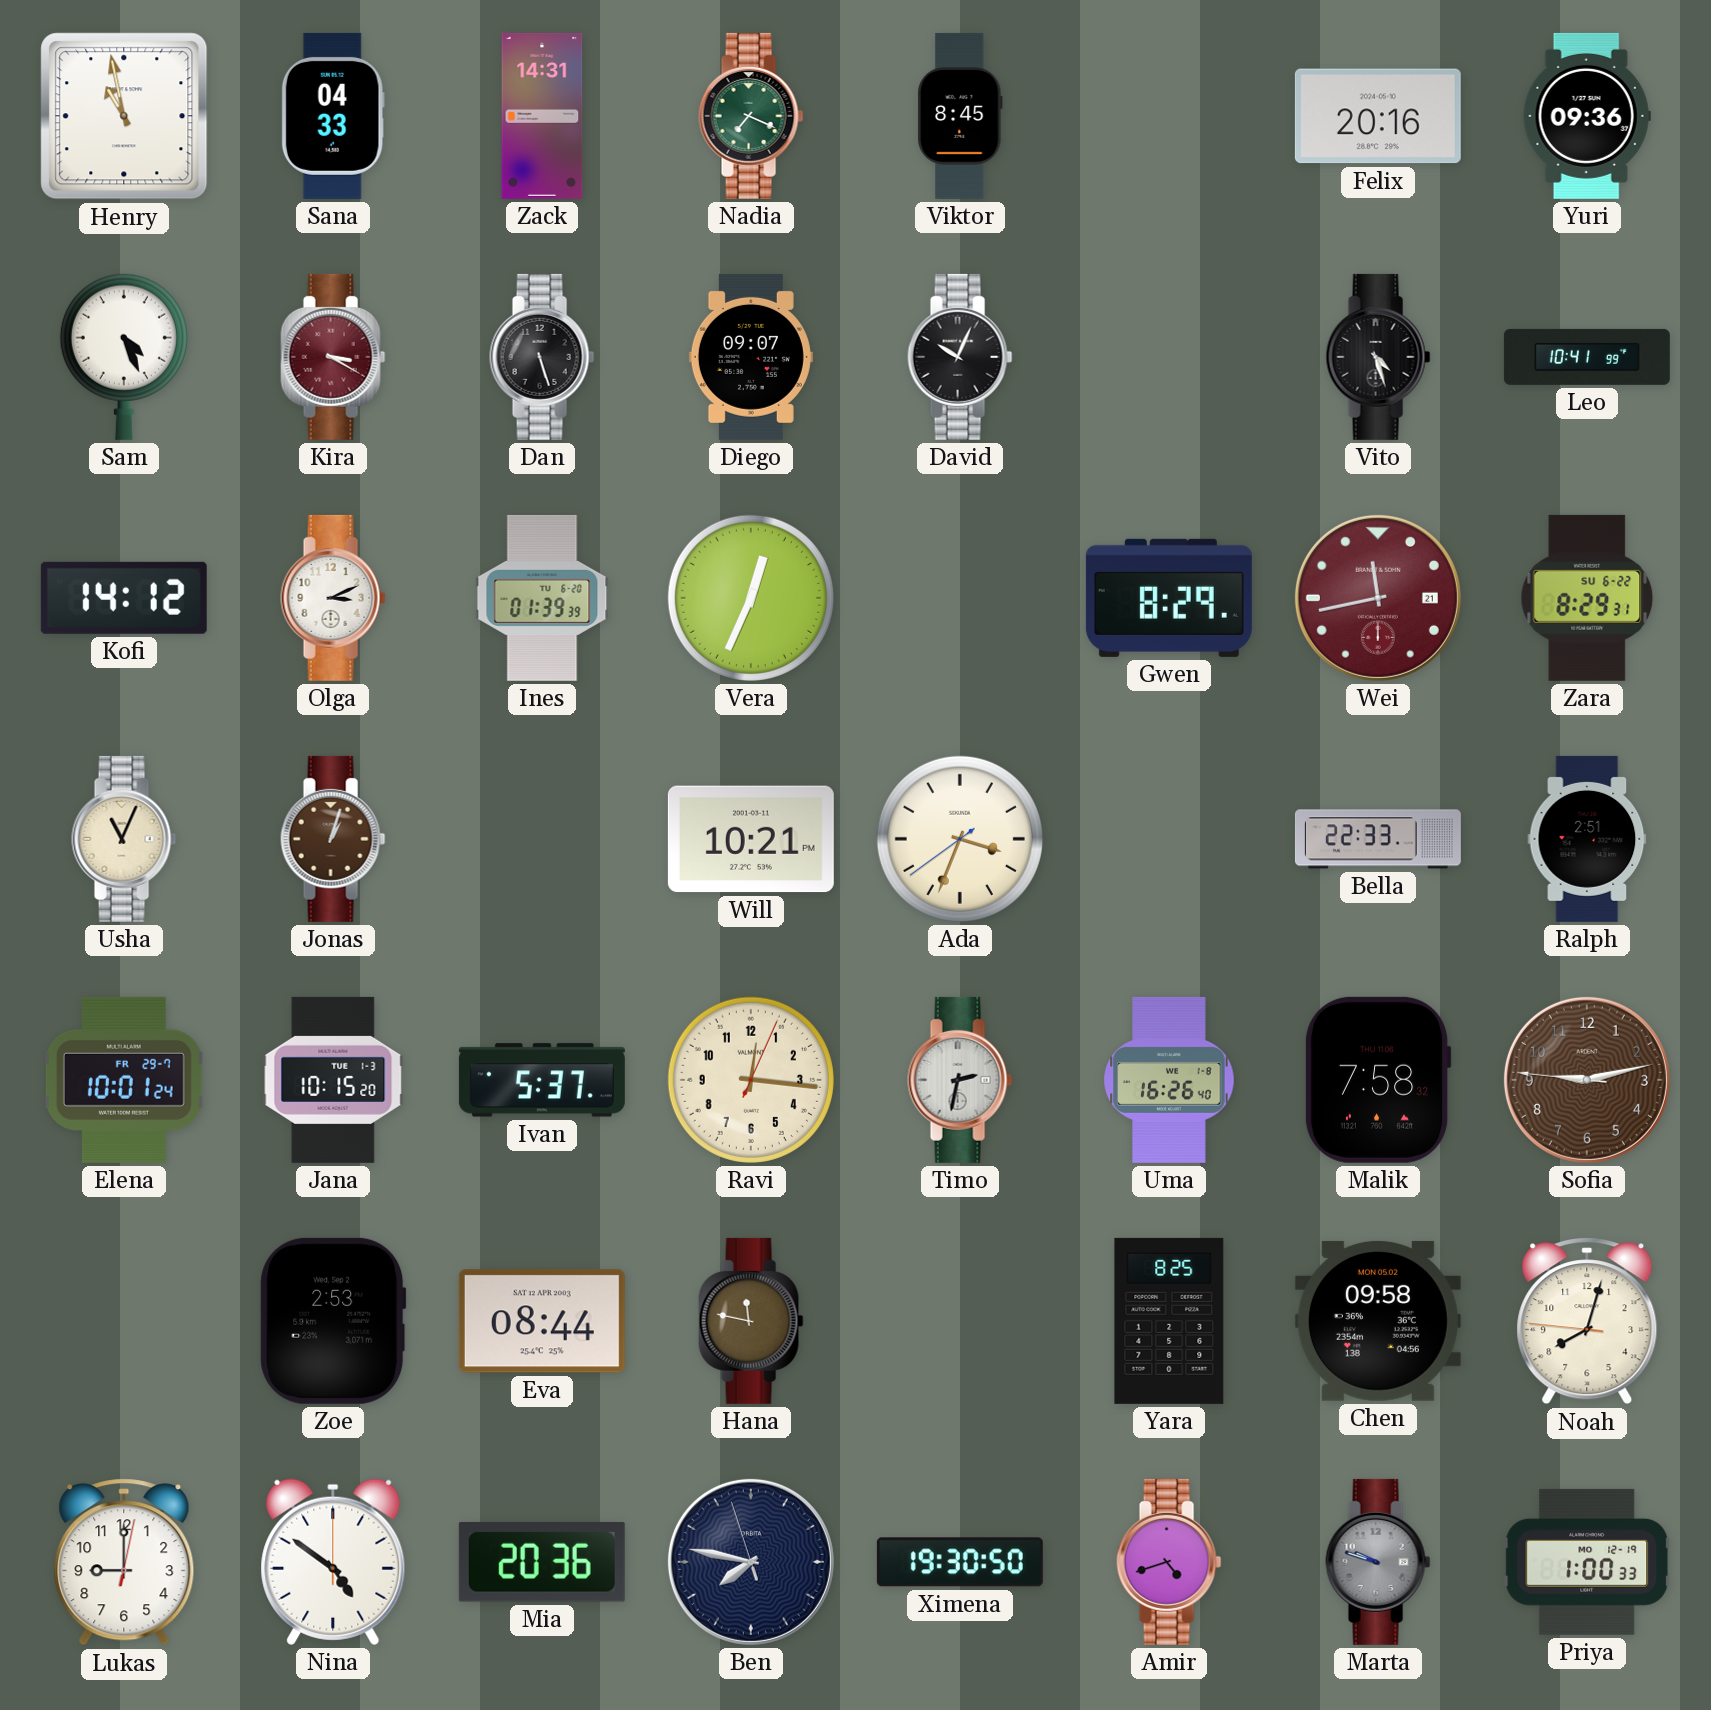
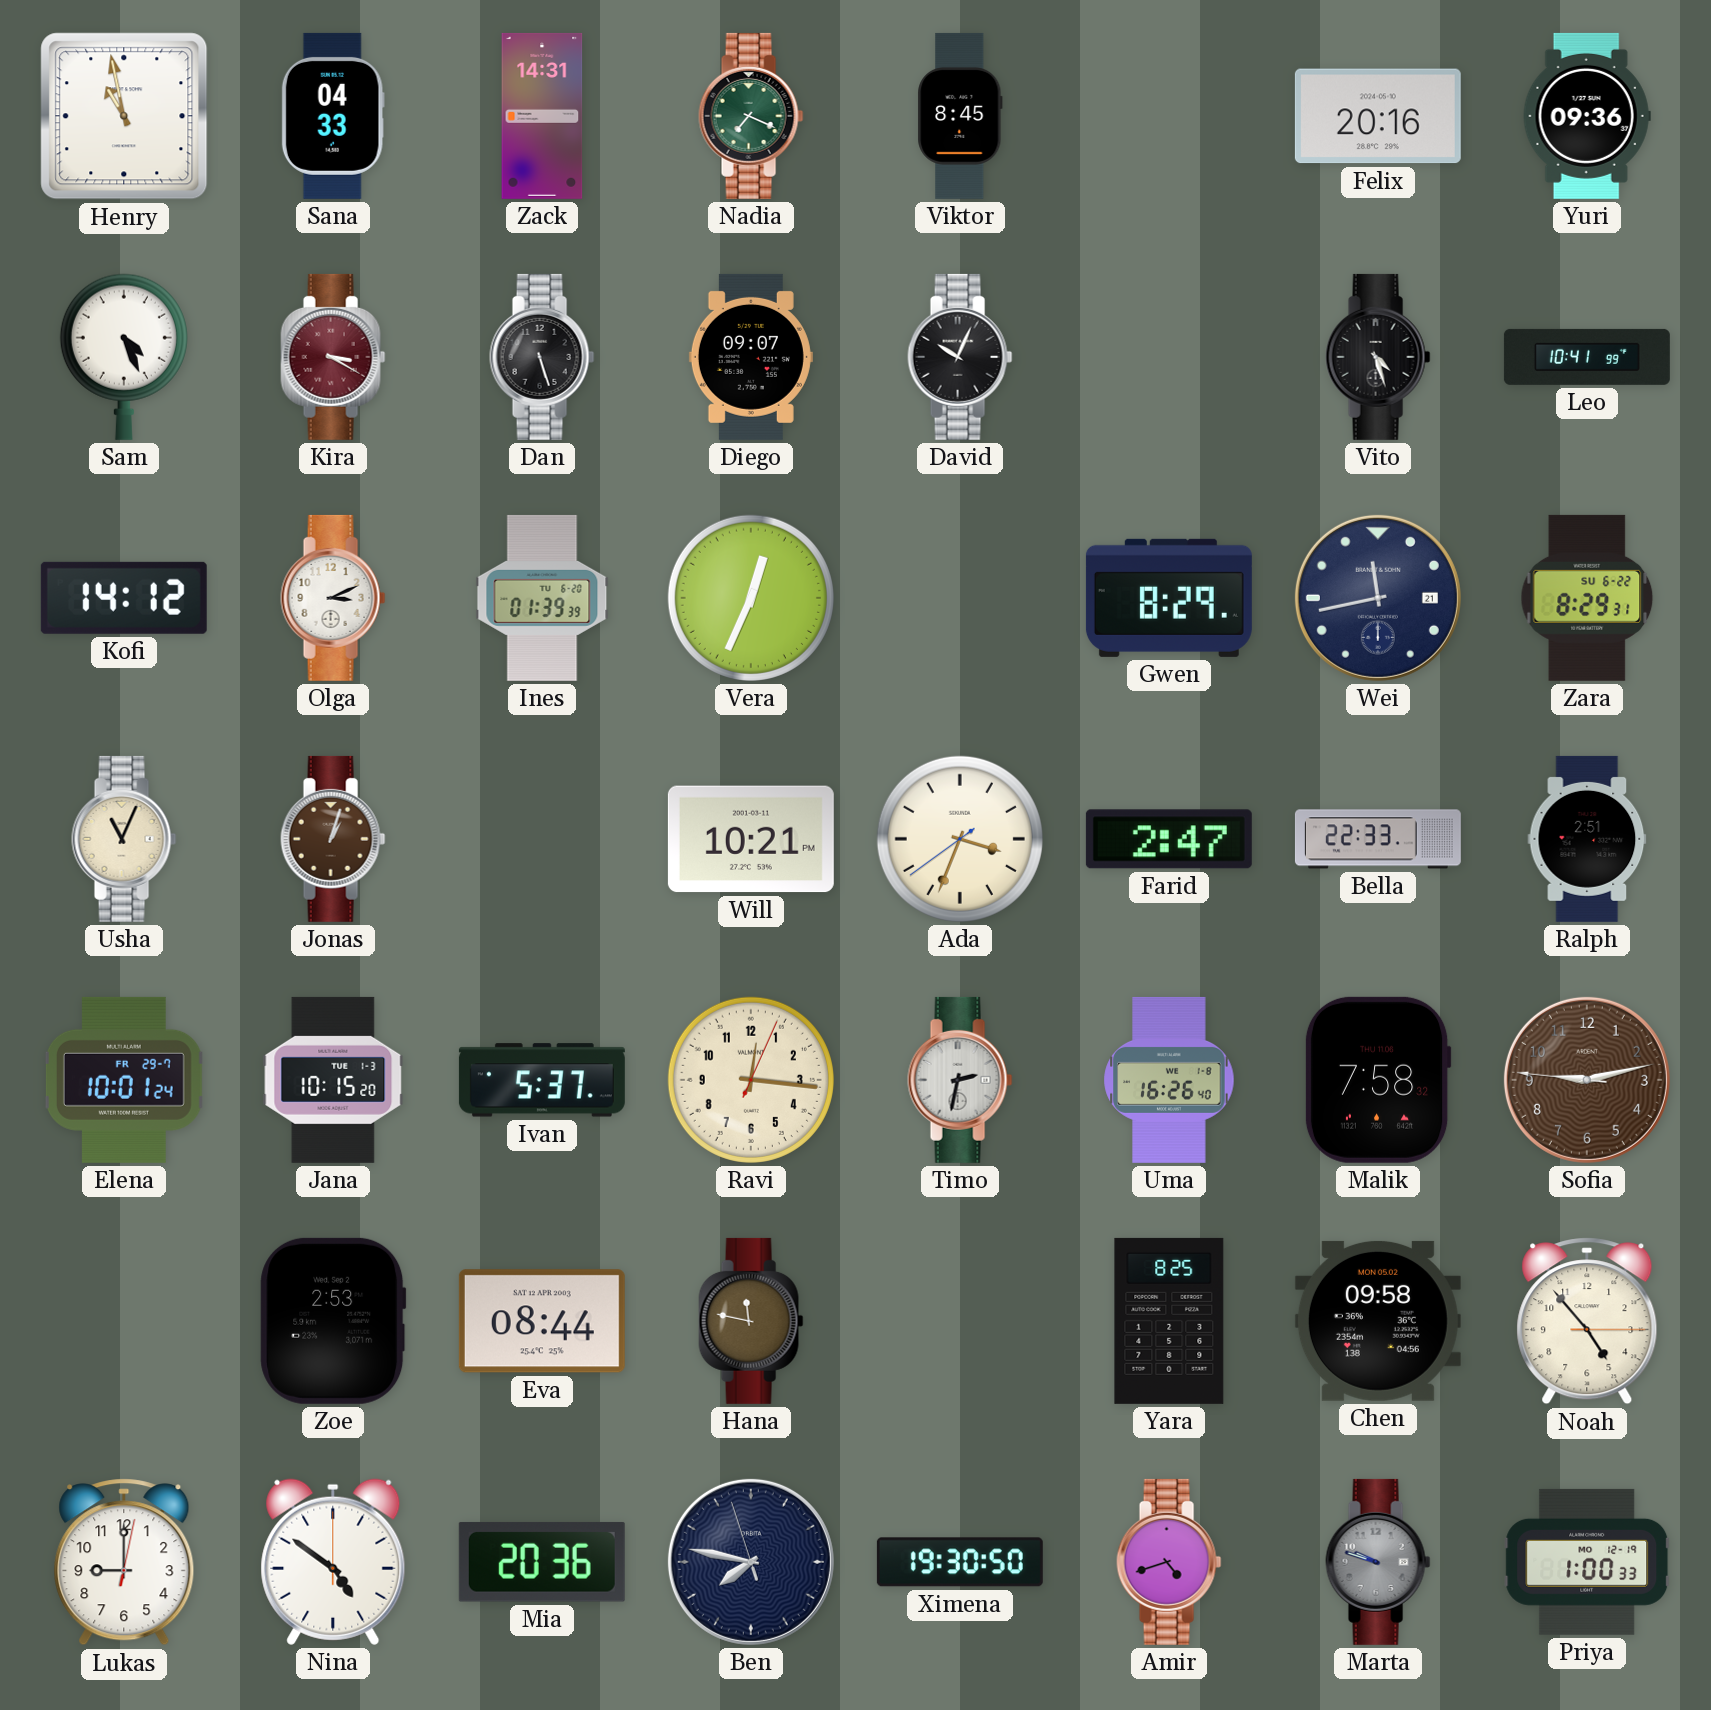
Wei dial: burgundy -> navy
Farid: none -> 2:47
Noah: 8:02 -> 4:53
